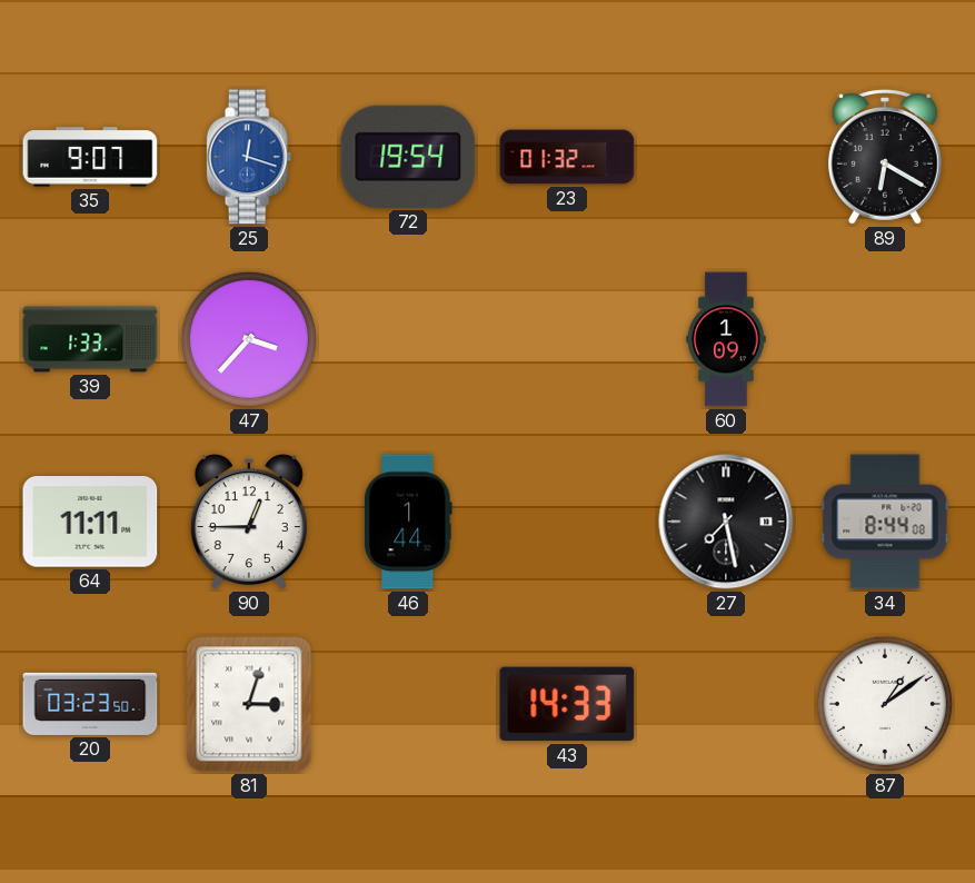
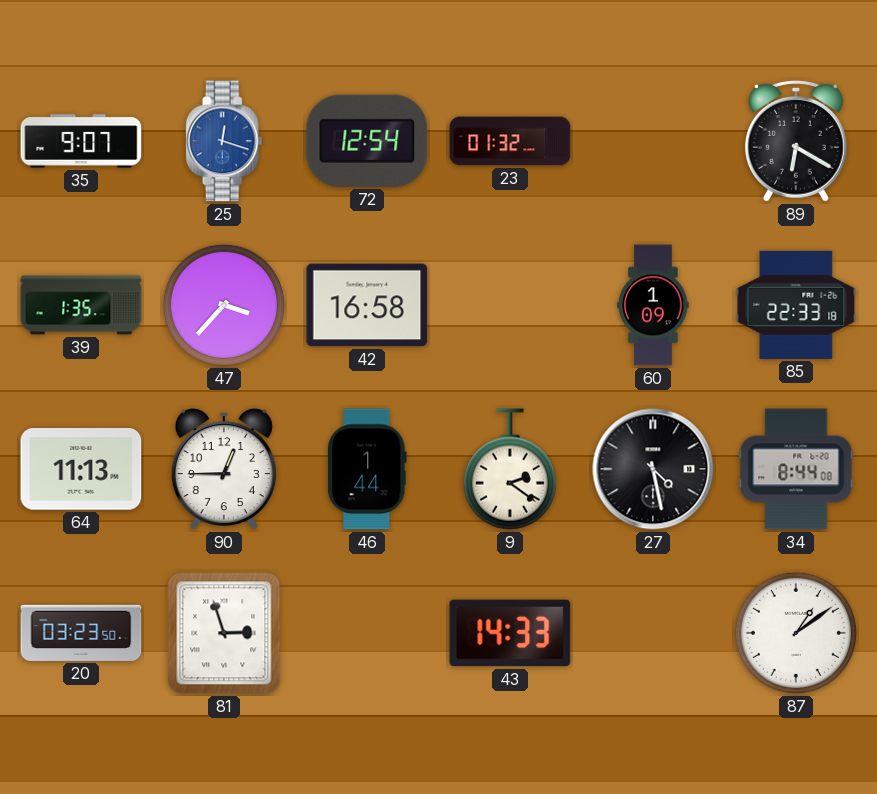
72: 19:54 -> 12:54
39: 1:33 -> 1:35
42: none -> 16:58
85: none -> 22:33
64: 11:11 -> 11:13
9: none -> 2:21
27: 7:28 -> 4:28
81: 3:03 -> 2:57
